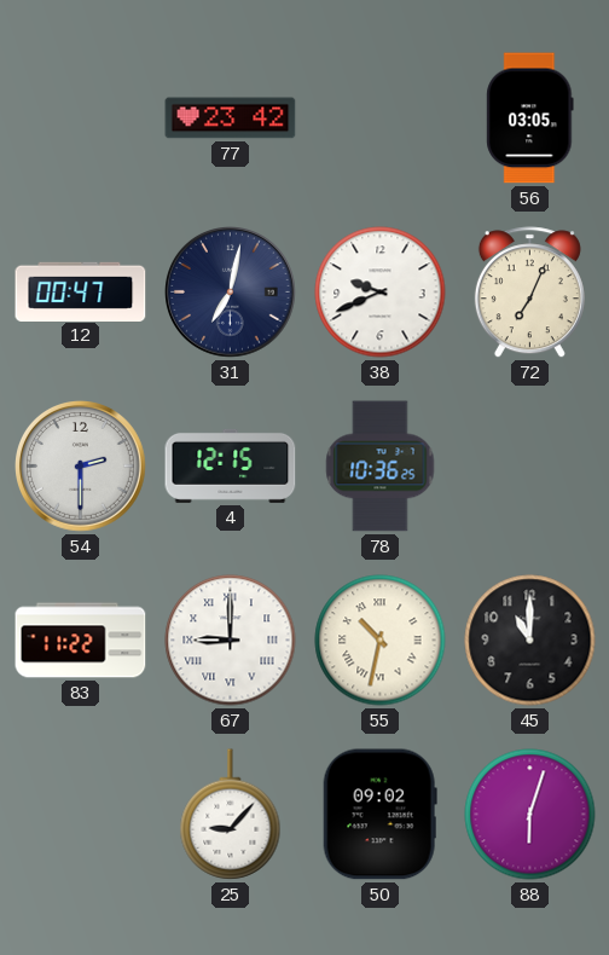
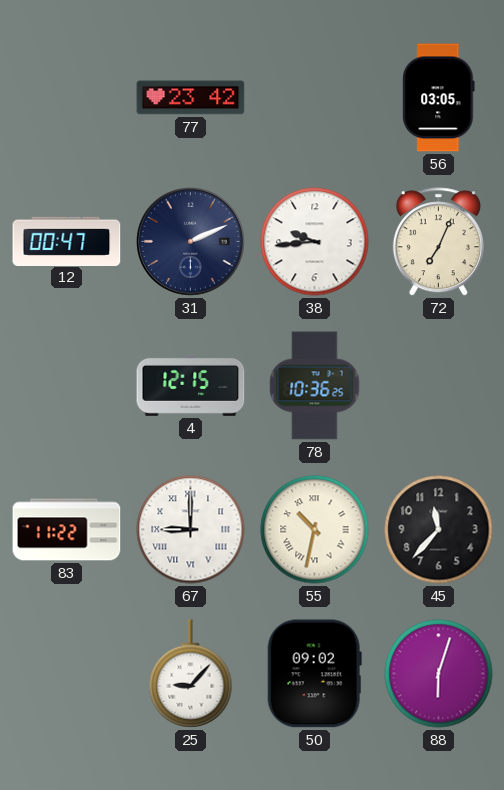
31: 7:02 -> 2:11
38: 9:41 -> 9:44
54: 2:30 -> none
45: 11:00 -> 11:37
